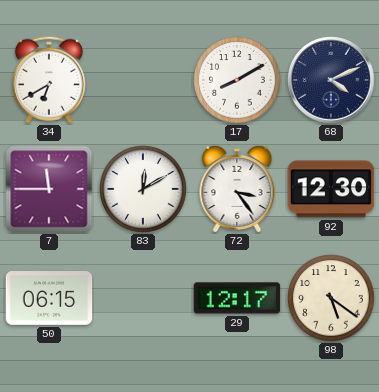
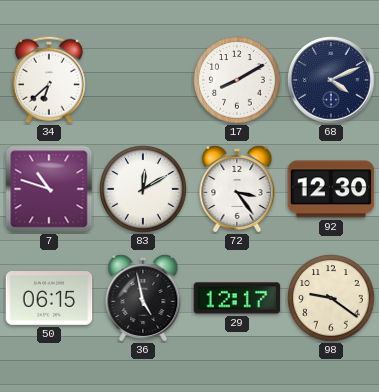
34: 6:40 -> 6:38
7: 11:45 -> 10:48
36: none -> 4:58
98: 5:21 -> 9:21
